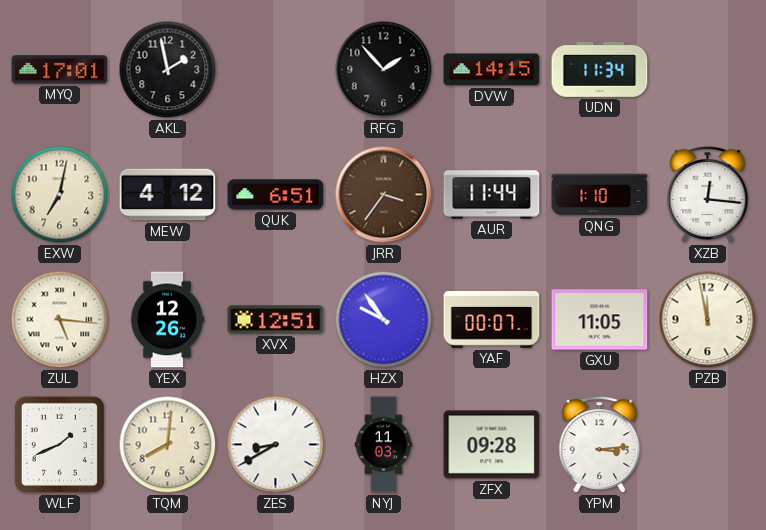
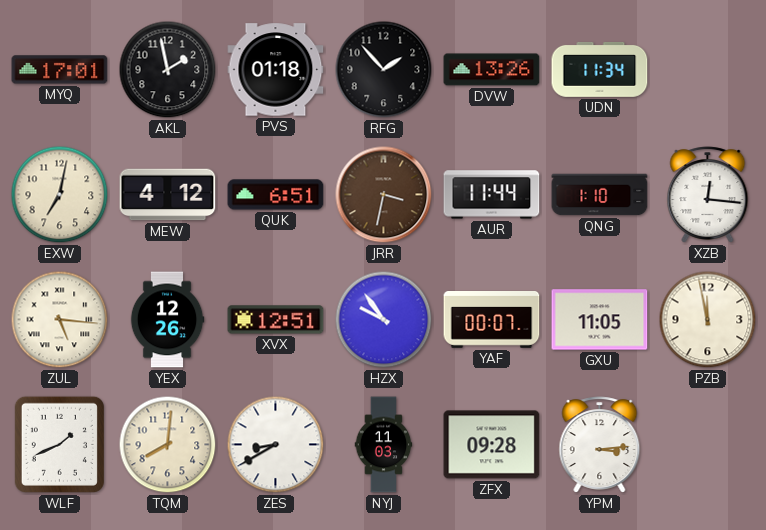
PVS: none -> 01:18
DVW: 14:15 -> 13:26
JRR: 3:36 -> 3:32
